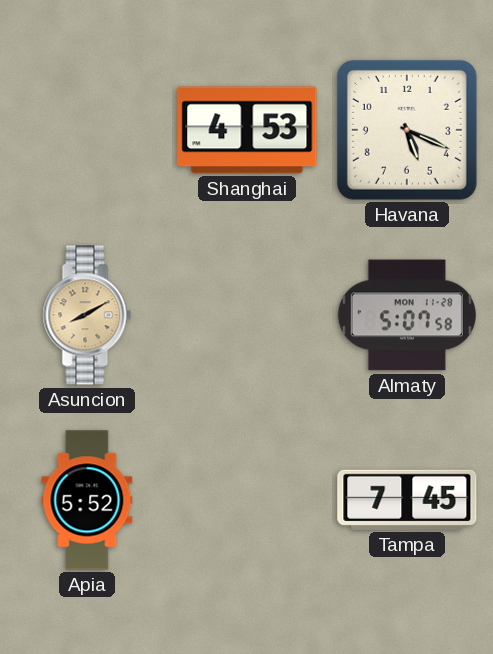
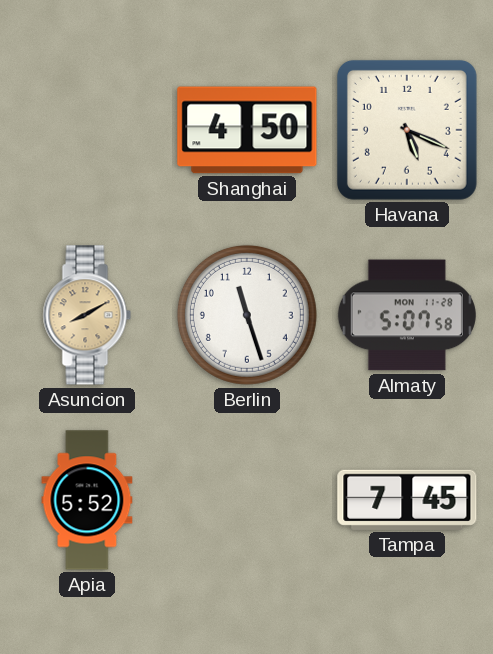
Shanghai: 4:53 -> 4:50
Berlin: none -> 11:27
